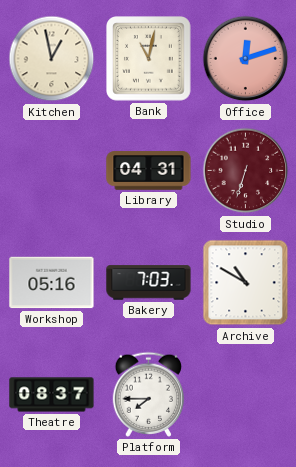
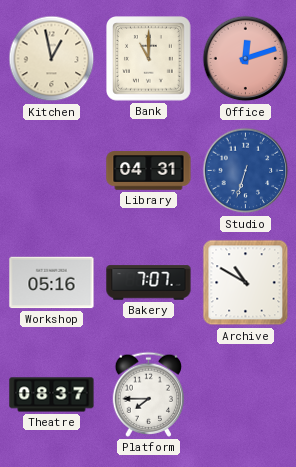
Bank: 11:02 -> 11:00
Studio dial: burgundy -> blue
Bakery: 7:03 -> 7:07
